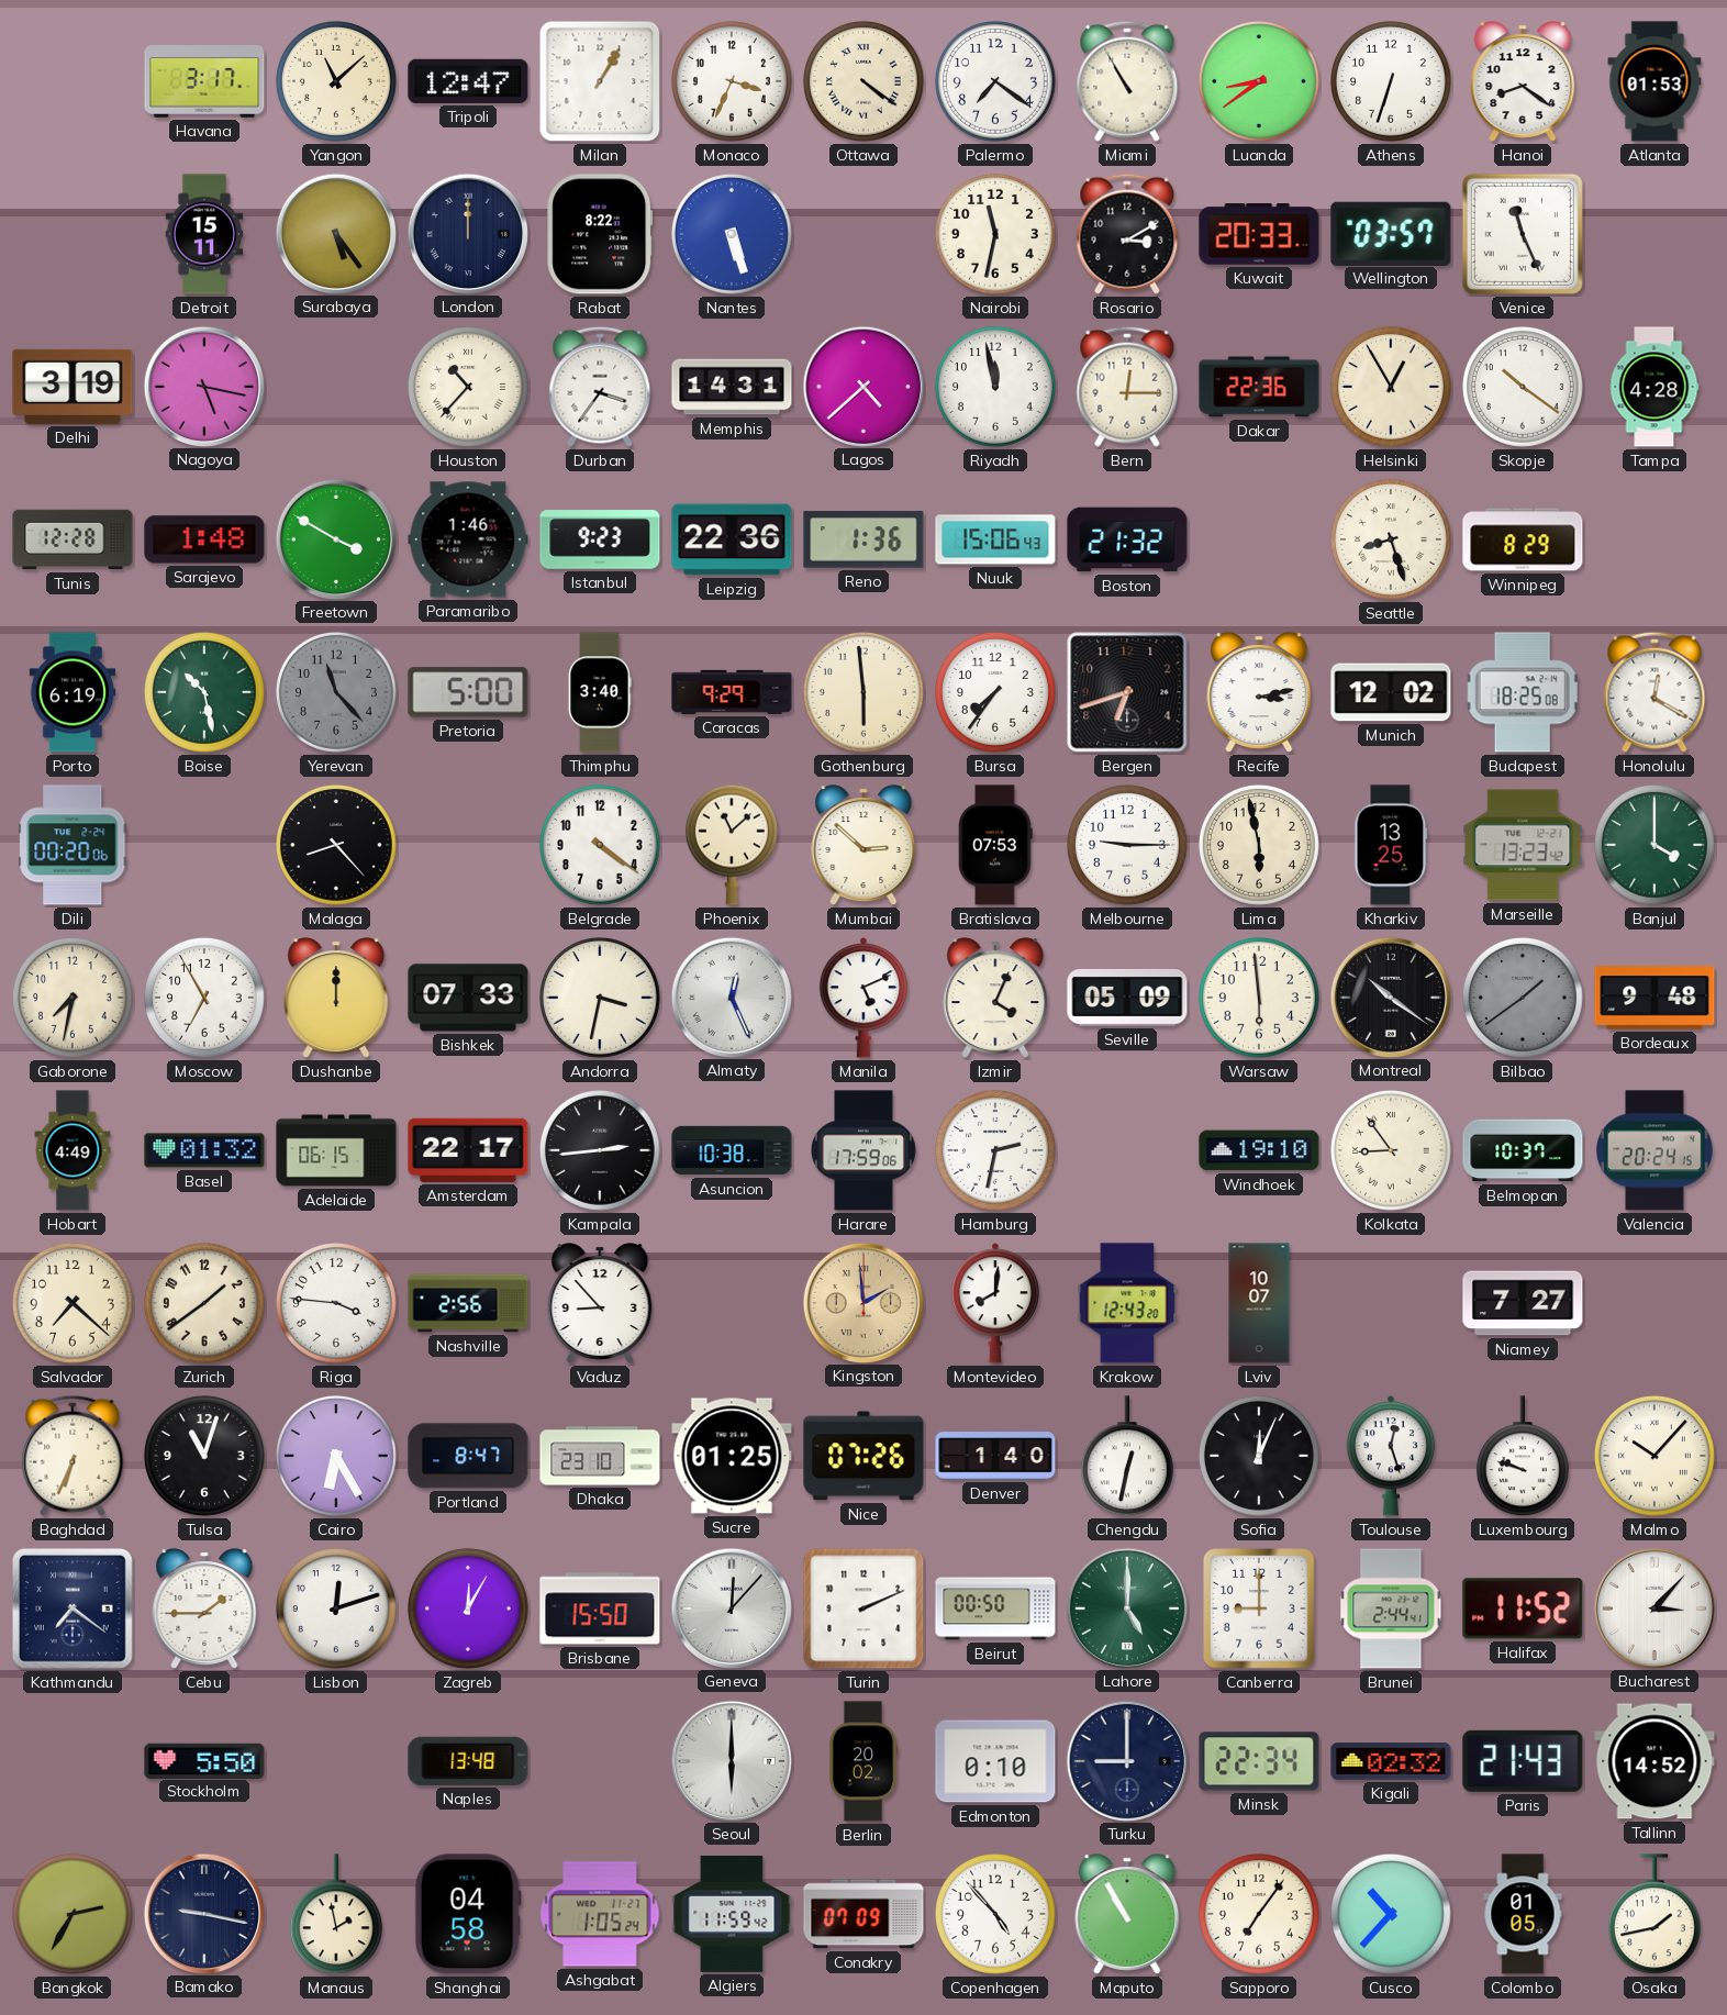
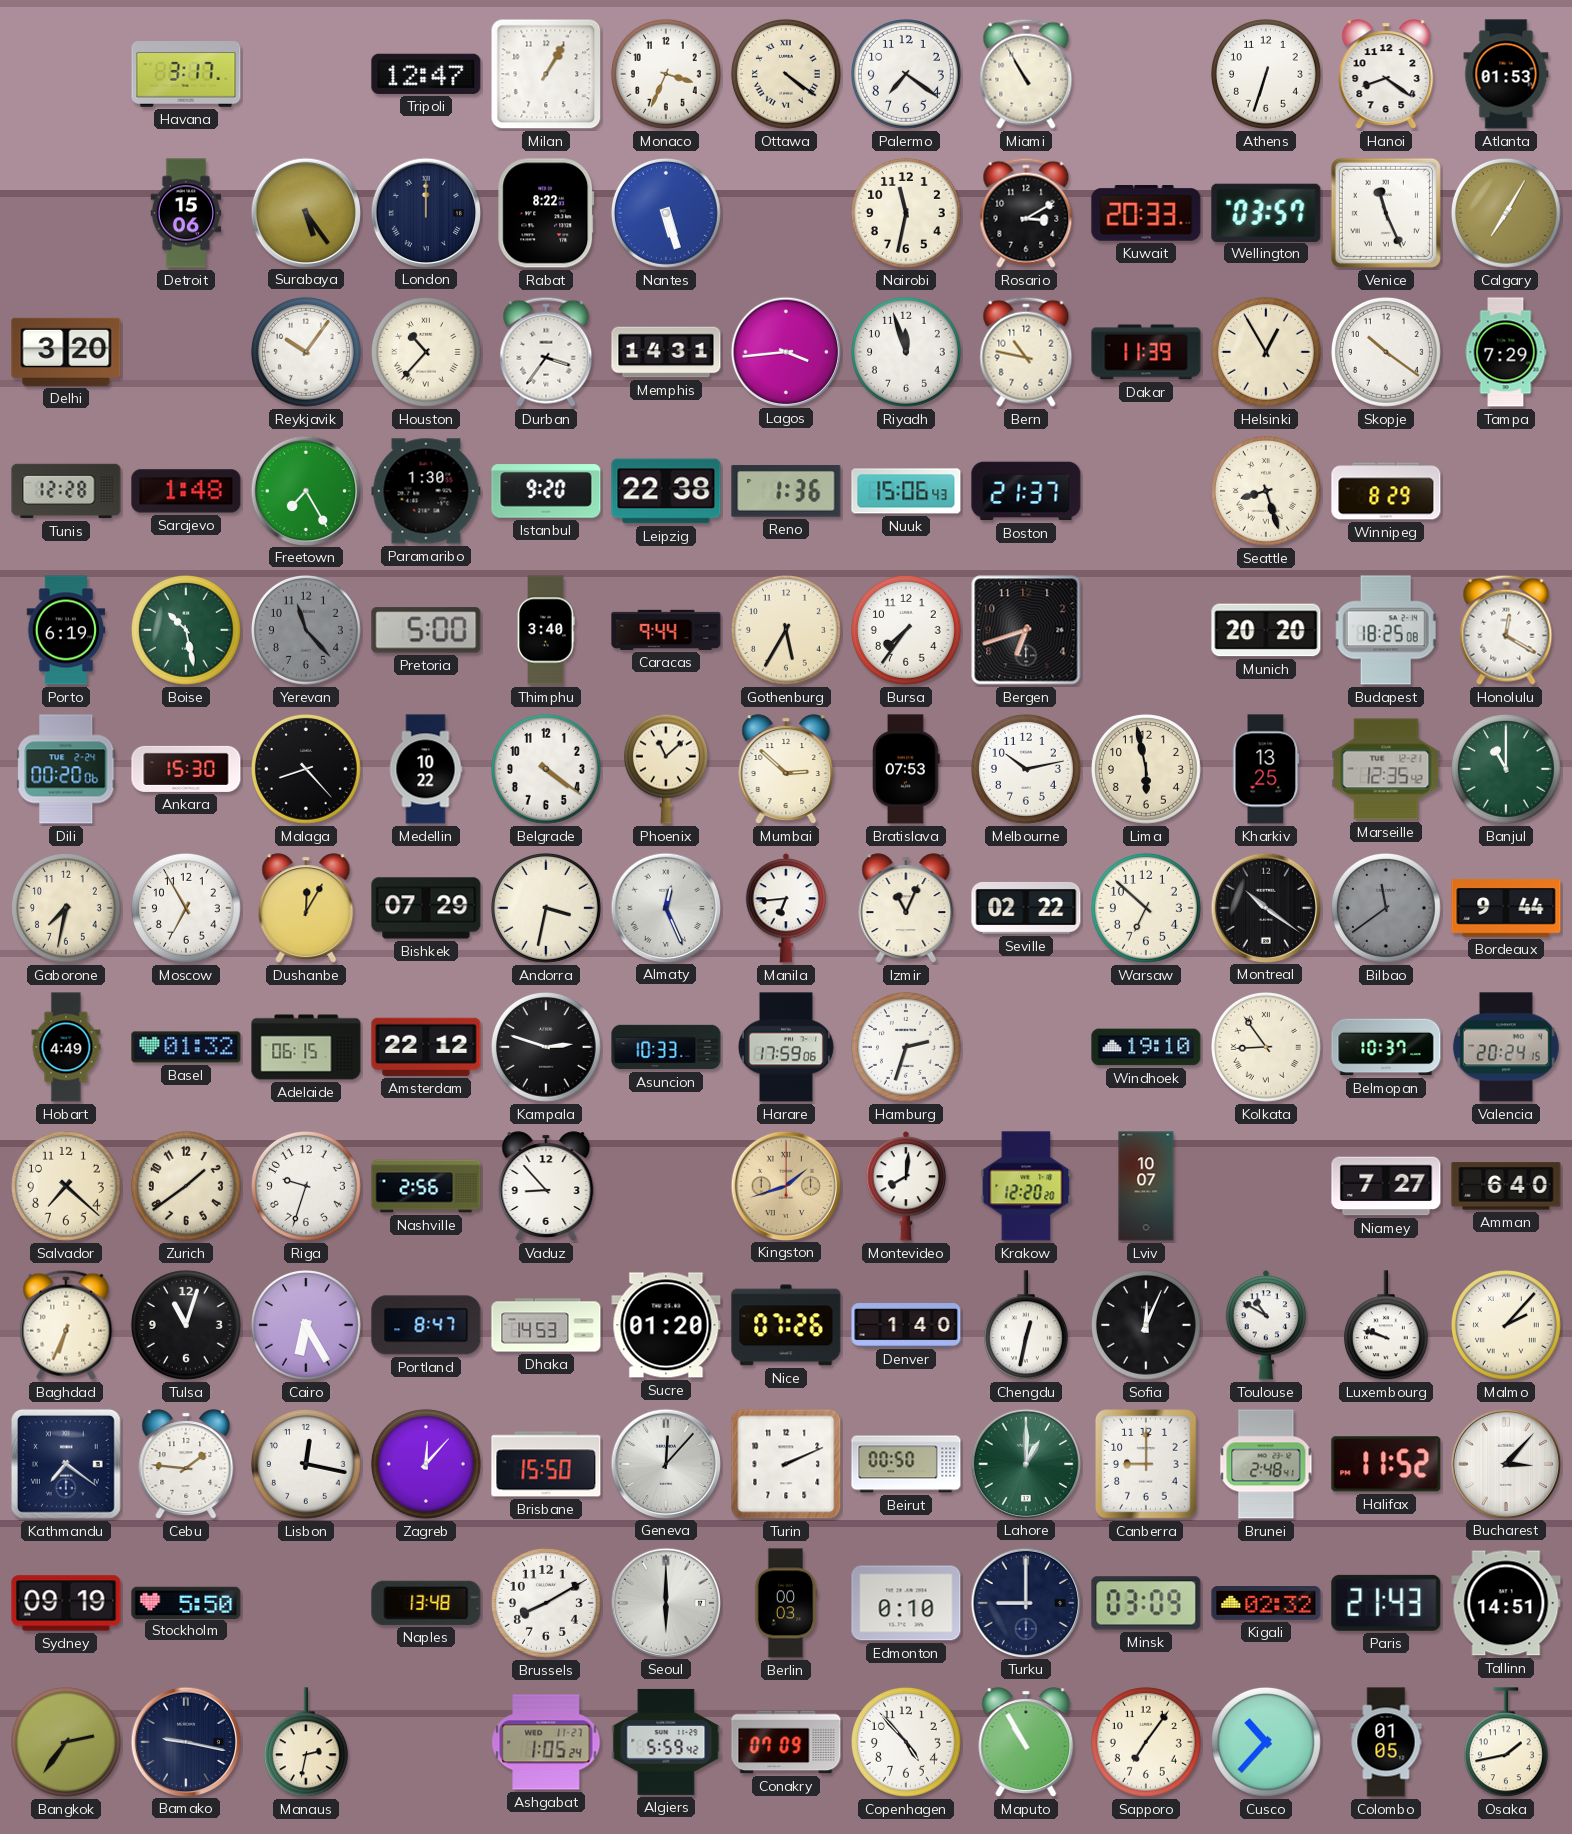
Yangon: 11:08 -> none
Luanda: 8:39 -> none
Detroit: 15:11 -> 15:06
Calgary: none -> 7:05
Delhi: 3:19 -> 3:20
Nagoya: 5:17 -> none
Reykjavik: none -> 10:06
Lagos: 4:38 -> 3:44
Riyadh: 11:58 -> 11:57
Bern: 12:15 -> 10:47
Dakar: 22:36 -> 11:39
Tampa: 4:28 -> 7:29
Freetown: 3:50 -> 7:25
Paramaribo: 1:46 -> 1:30
Istanbul: 9:23 -> 9:20
Leipzig: 22:36 -> 22:38
Boston: 21:32 -> 21:37
Caracas: 9:29 -> 9:44
Gothenburg: 5:59 -> 5:35
Recife: 3:13 -> none
Munich: 12:02 -> 20:20
Ankara: none -> 15:30
Medellin: none -> 10:22
Melbourne: 9:15 -> 10:13
Marseille: 13:23 -> 12:35
Banjul: 4:00 -> 11:00
Dushanbe: 12:00 -> 12:05
Bishkek: 07:33 -> 07:29
Manila: 5:11 -> 6:44
Izmir: 4:04 -> 11:04
Seville: 05:09 -> 02:22
Warsaw: 5:59 -> 6:52
Bilbao: 1:39 -> 11:39
Bordeaux: 9:48 -> 9:44
Amsterdam: 22:17 -> 22:12
Kampala: 2:44 -> 2:48
Asuncion: 10:38 -> 10:33
Hamburg: 2:32 -> 2:33
Riga: 3:46 -> 9:33
Kingston: 1:59 -> 1:42
Krakow: 12:43 -> 12:20
Amman: none -> 6:40
Dhaka: 23:10 -> 14:53
Sucre: 01:25 -> 01:20
Toulouse: 12:27 -> 10:50
Malmo: 10:07 -> 2:07
Cebu: 1:45 -> 1:46
Lisbon: 12:12 -> 12:17
Zagreb: 12:05 -> 12:07
Lahore: 5:00 -> 1:00
Brunei: 2:44 -> 2:48
Sydney: none -> 09:19
Brussels: none -> 8:10
Berlin: 20:02 -> 00:03
Minsk: 22:34 -> 03:09
Tallinn: 14:52 -> 14:51
Bangkok: 2:35 -> 2:36
Manaus: 1:58 -> 2:32
Shanghai: 04:58 -> none
Algiers: 11:59 -> 5:59
